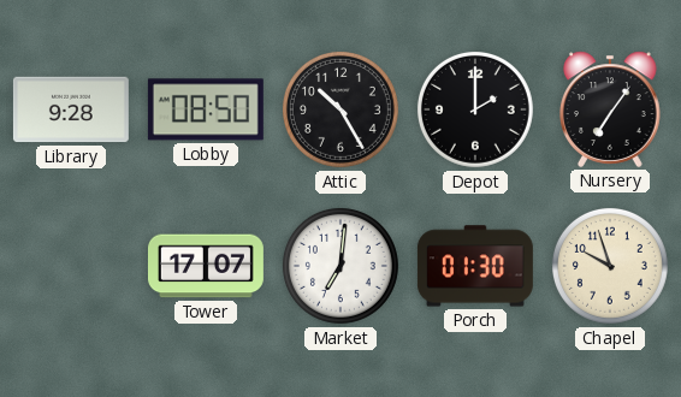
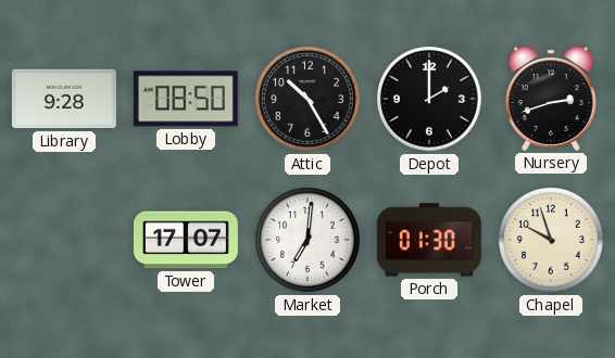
Nursery: 7:06 -> 2:42
